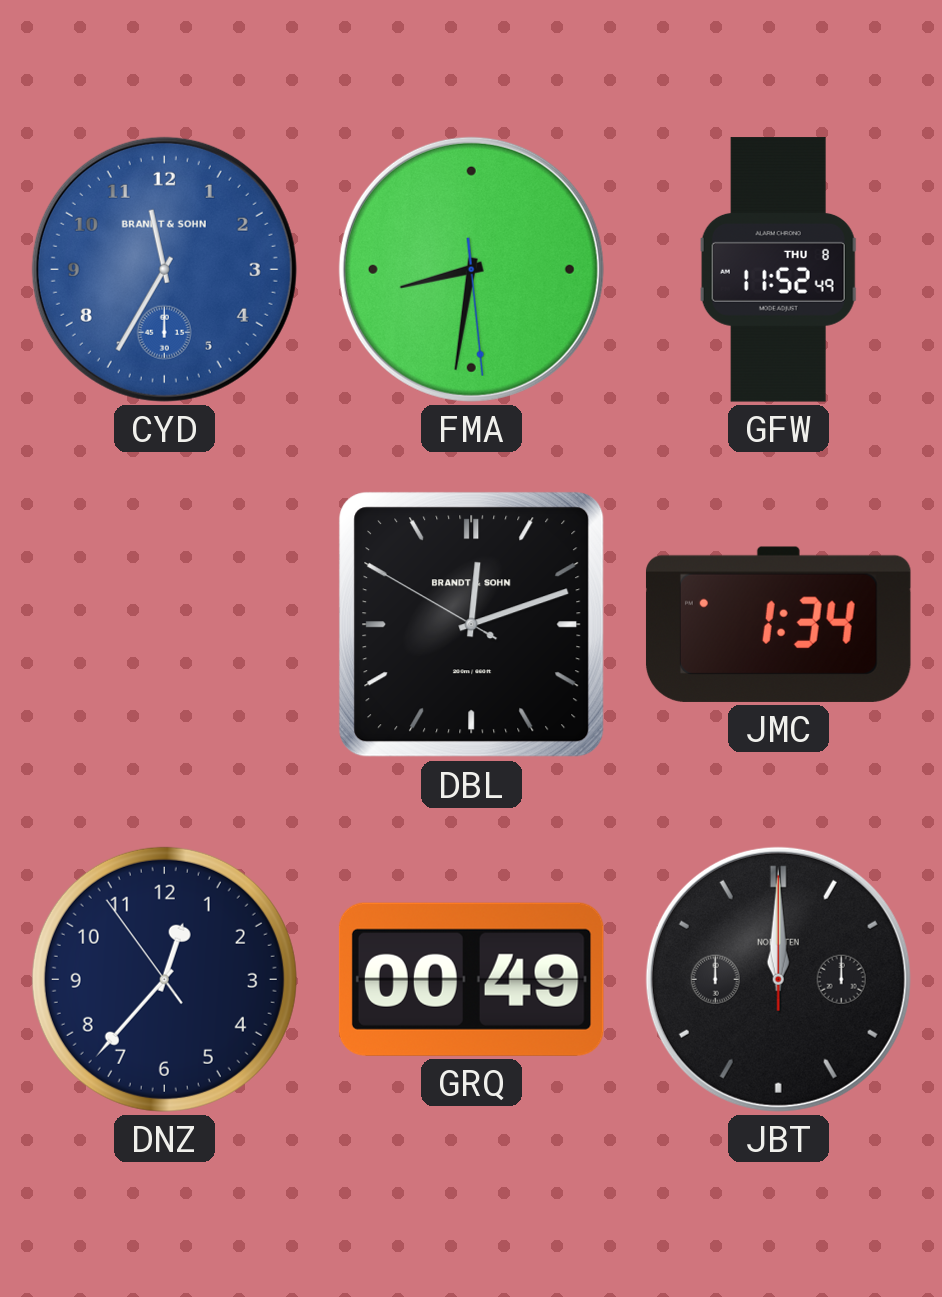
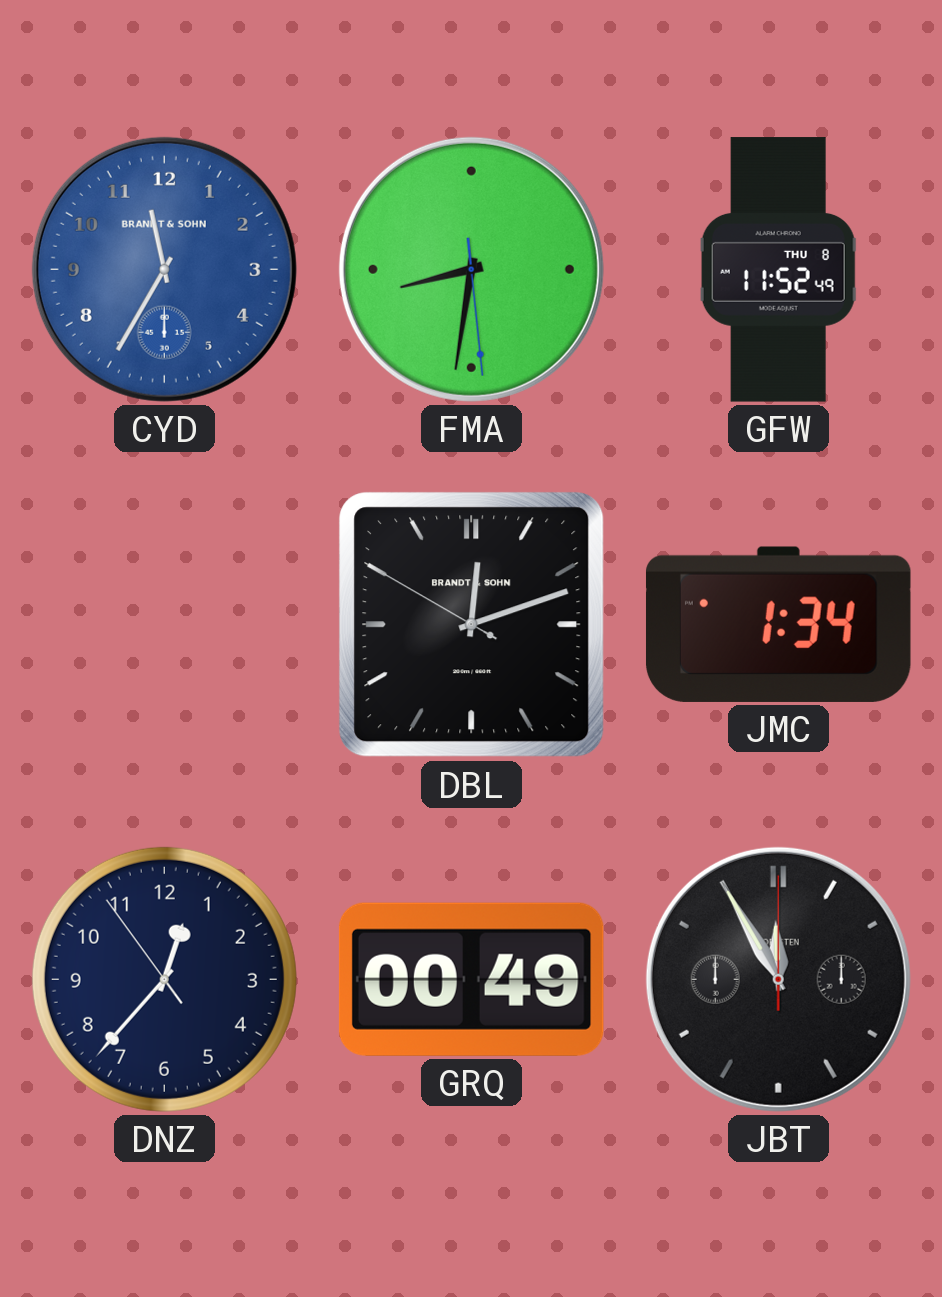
JBT: 12:00 -> 11:55
